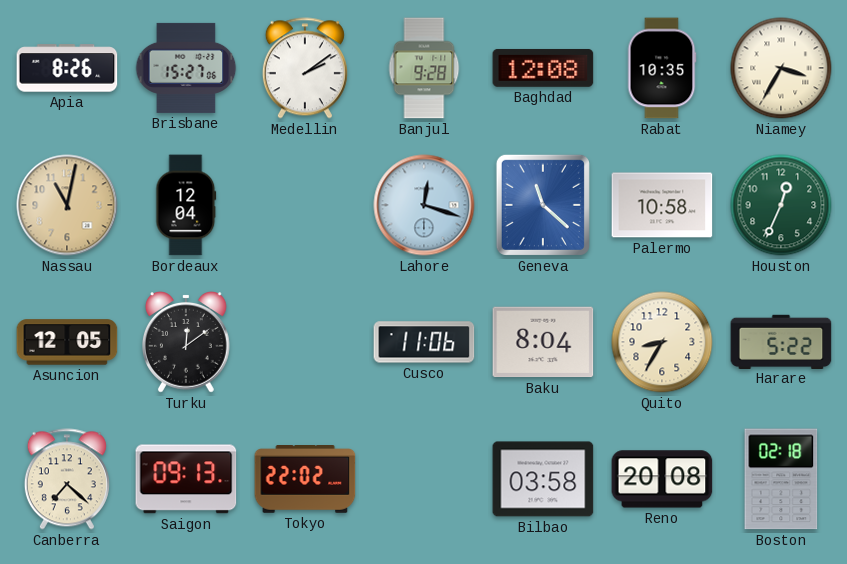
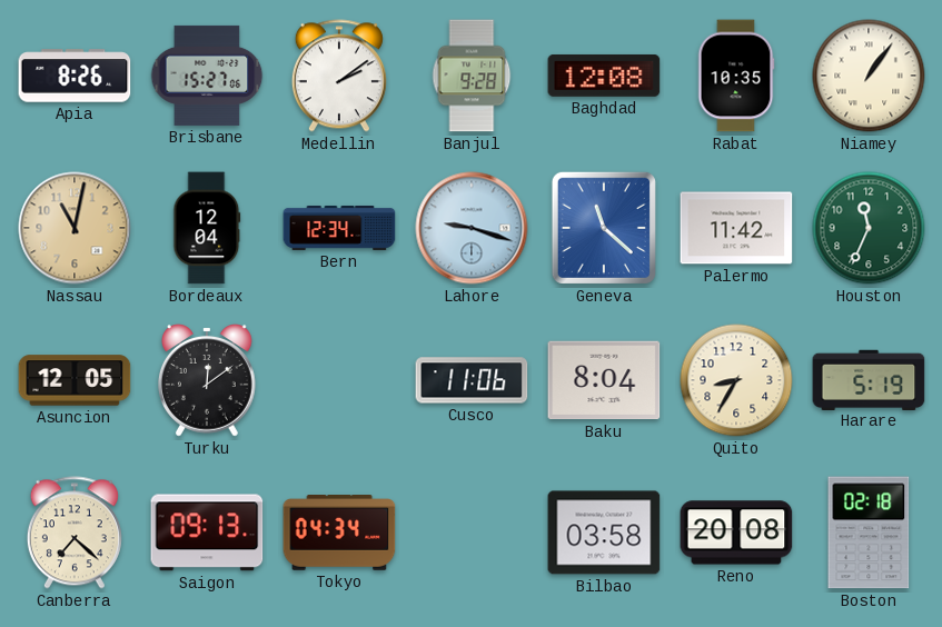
Niamey: 3:35 -> 1:06
Bern: none -> 12:34
Lahore: 12:18 -> 9:18
Palermo: 10:58 -> 11:42
Houston: 12:34 -> 11:34
Harare: 5:22 -> 5:19
Tokyo: 22:02 -> 04:34
